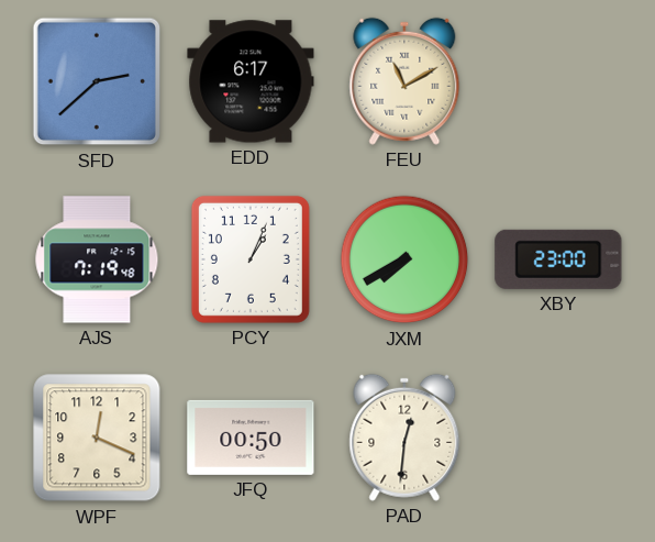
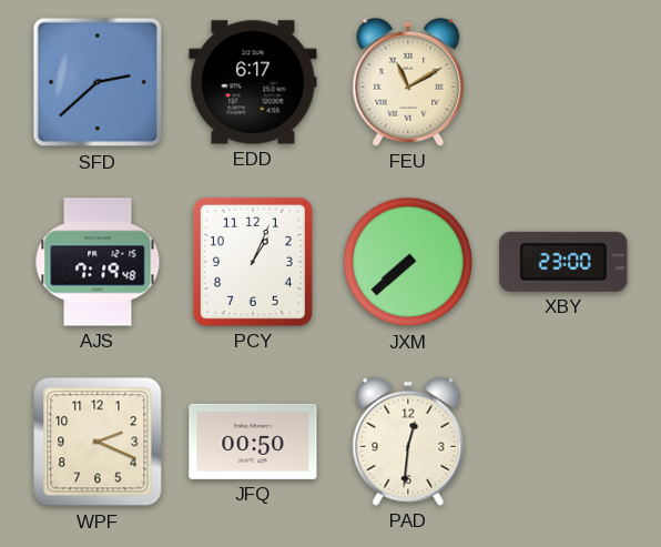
JXM: 7:40 -> 7:38
WPF: 12:19 -> 2:19
